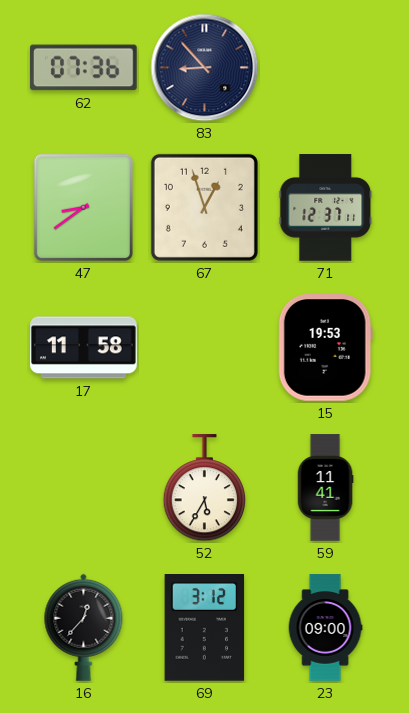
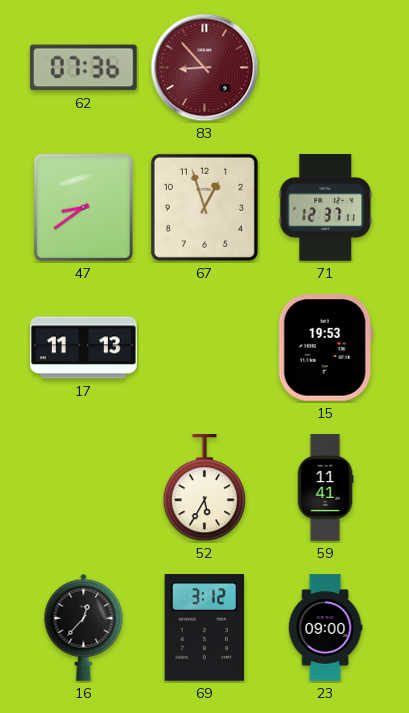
83 dial: navy -> burgundy
17: 11:58 -> 11:13
